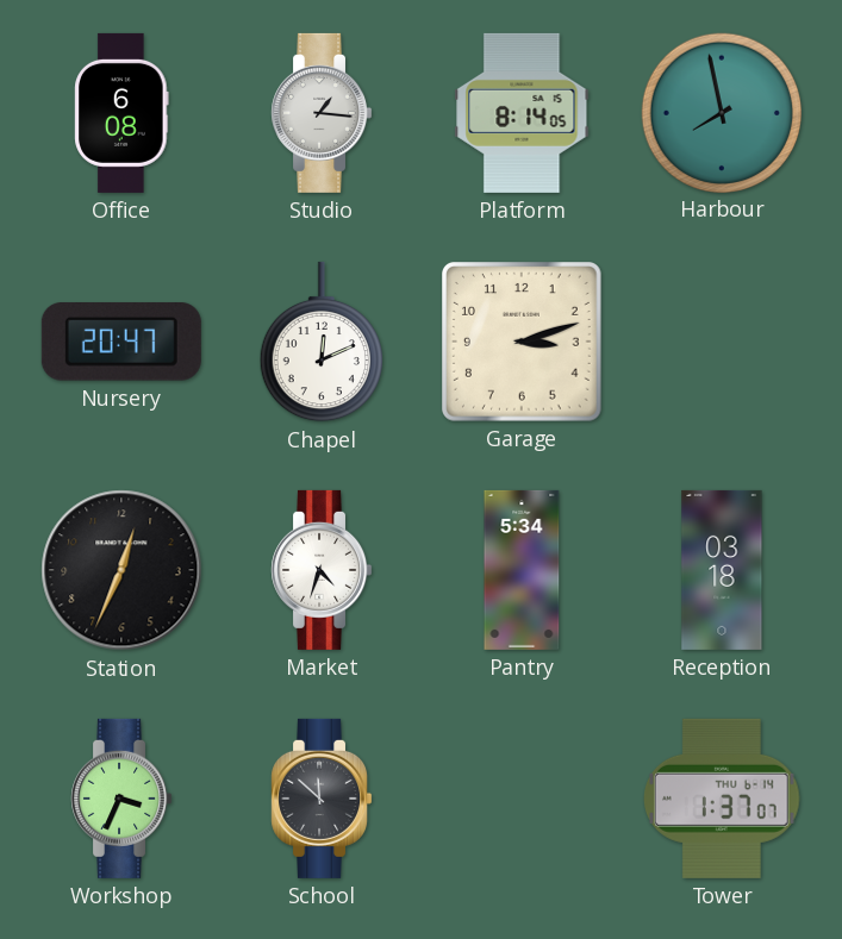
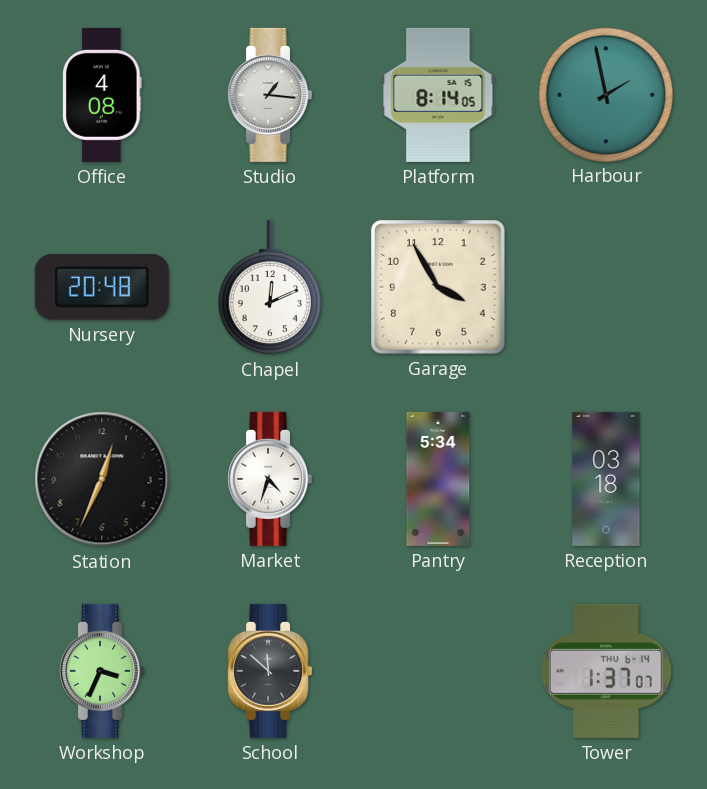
Office: 6:08 -> 4:08
Harbour: 7:58 -> 1:58
Nursery: 20:47 -> 20:48
Garage: 3:12 -> 3:55
